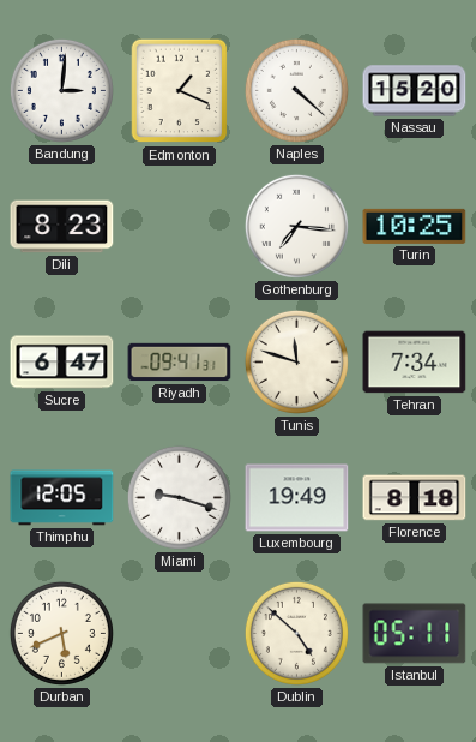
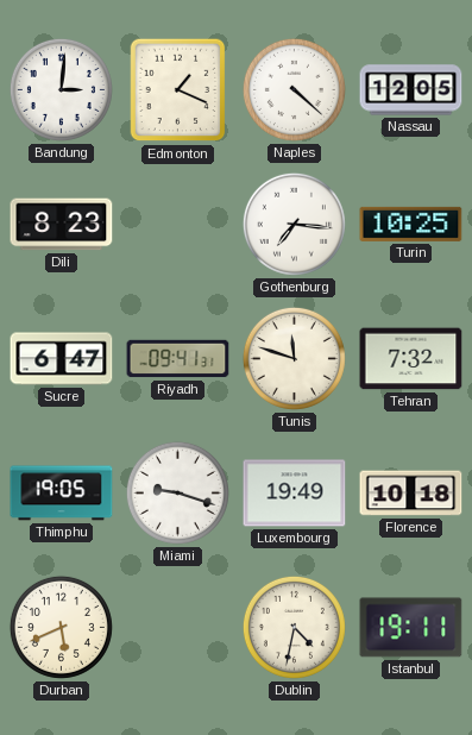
Nassau: 15:20 -> 12:05
Tehran: 7:34 -> 7:32
Thimphu: 12:05 -> 19:05
Florence: 8:18 -> 10:18
Dublin: 4:52 -> 4:32
Istanbul: 05:11 -> 19:11
